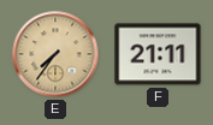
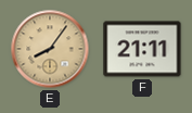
E: 7:36 -> 8:06
